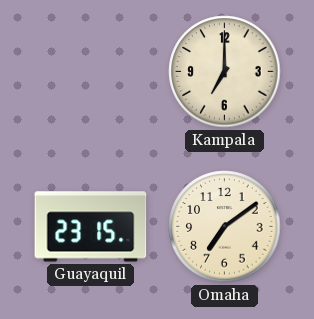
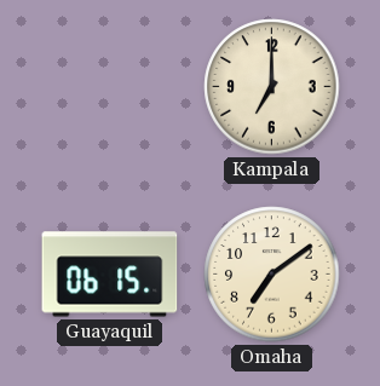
Guayaquil: 23:15 -> 06:15
